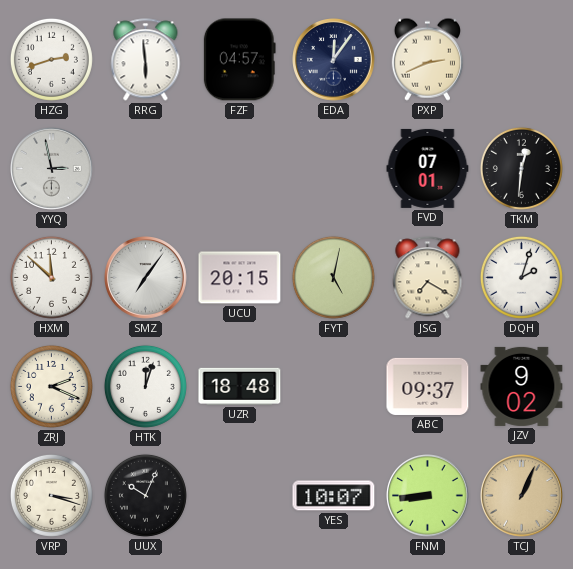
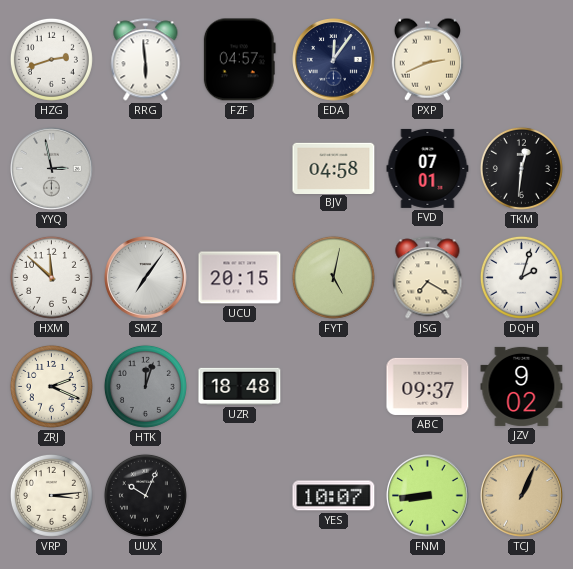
BJV: none -> 04:58
HTK dial: white -> grey
VRP: 3:18 -> 3:14
